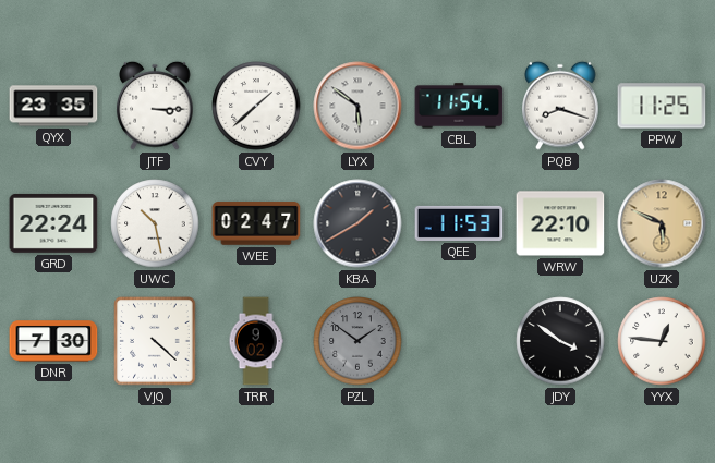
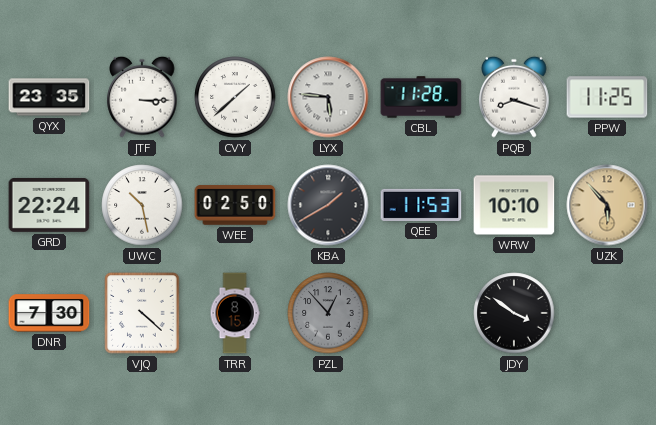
LYX: 5:51 -> 5:46
CBL: 11:54 -> 11:28
WEE: 02:47 -> 02:50
WRW: 22:10 -> 10:10
UZK: 5:49 -> 5:53
TRR: 9:02 -> 8:15
PZL: 1:51 -> 12:53
YYX: 12:46 -> none
